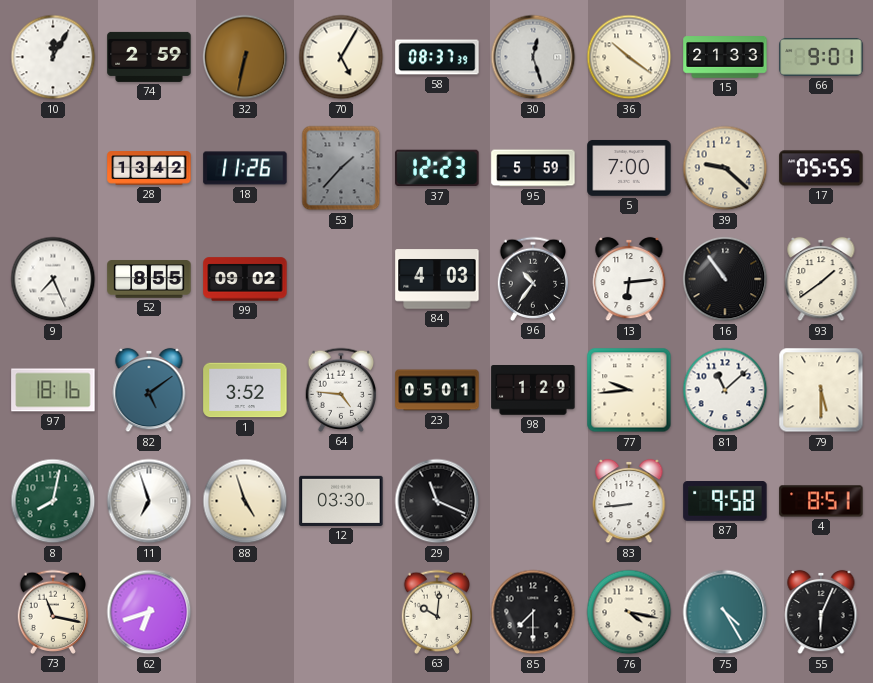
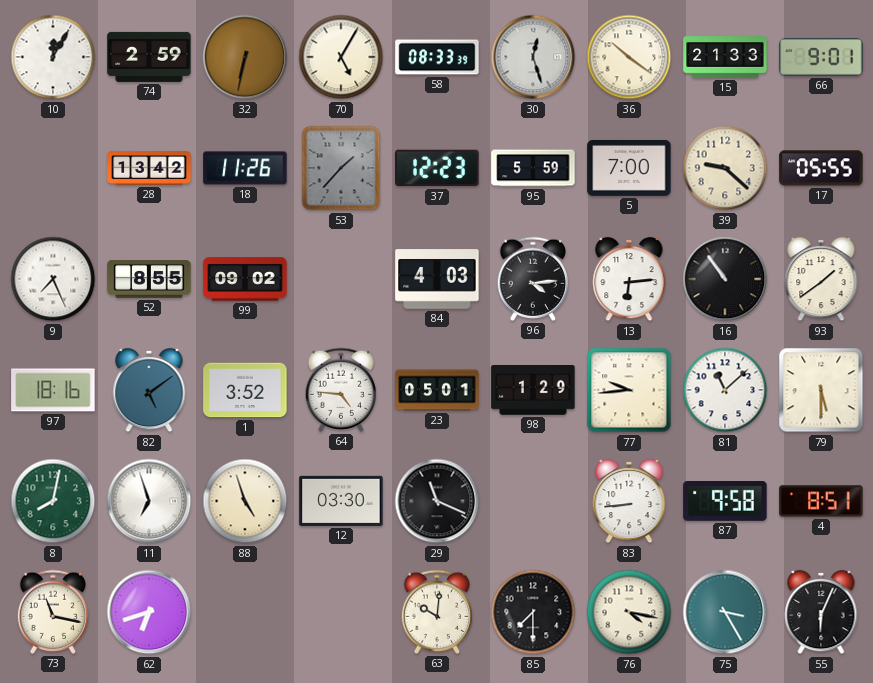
58: 08:37 -> 08:33
96: 10:36 -> 4:14
75: 4:25 -> 3:25
